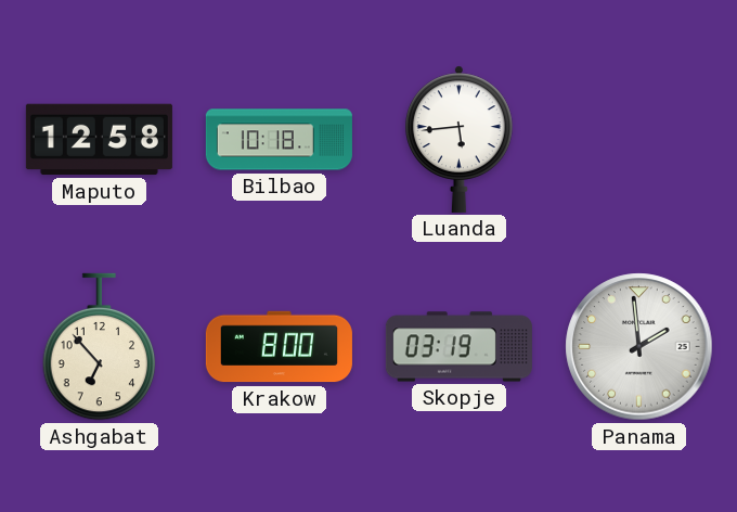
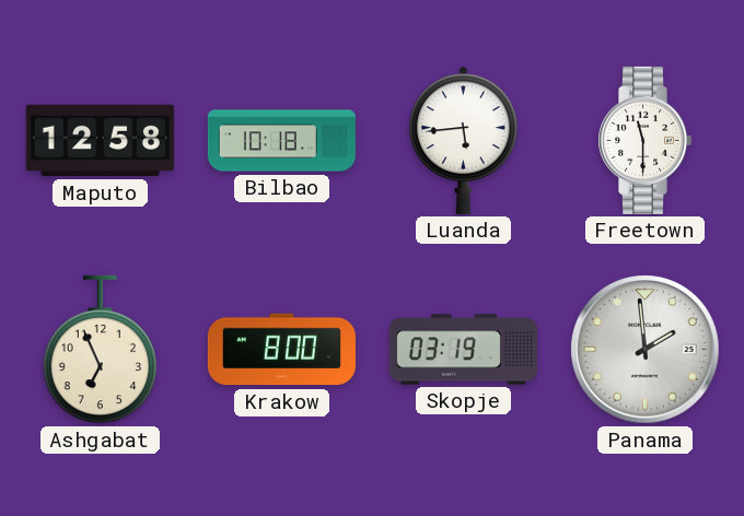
Freetown: none -> 11:30
Ashgabat: 6:53 -> 6:56
